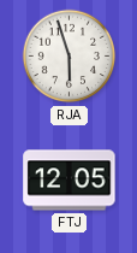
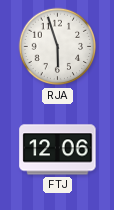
FTJ: 12:05 -> 12:06
